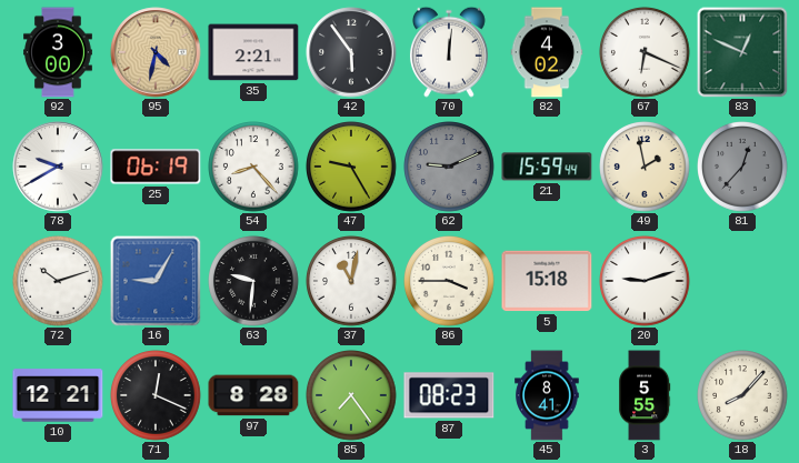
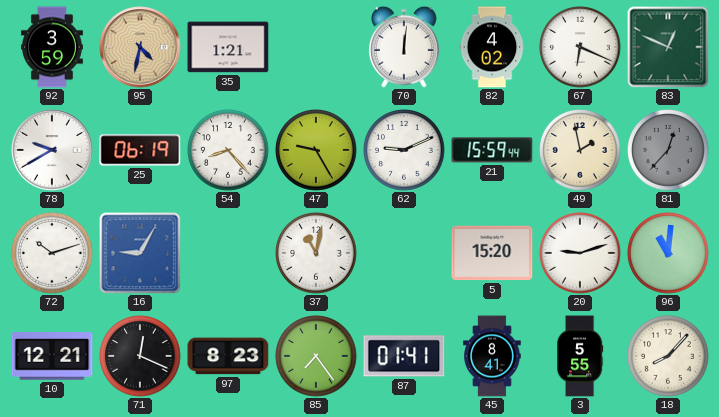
92: 3:00 -> 3:59
35: 2:21 -> 1:21
42: 5:54 -> none
62 dial: grey -> white
63: 9:31 -> none
86: 3:45 -> none
5: 15:18 -> 15:20
96: none -> 11:01
97: 8:28 -> 8:23
87: 08:23 -> 01:41
